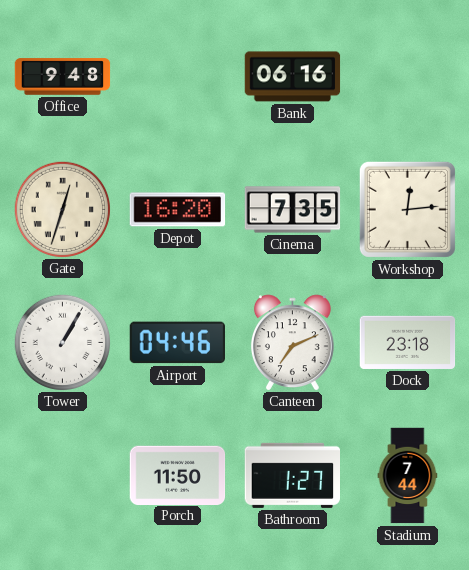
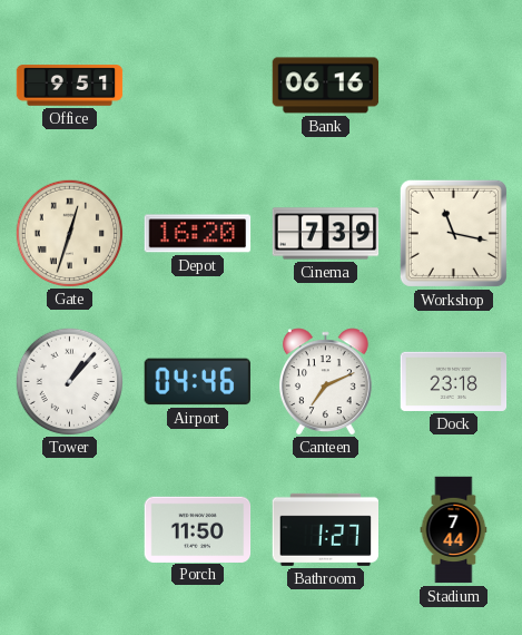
Office: 9:48 -> 9:51
Cinema: 7:35 -> 7:39
Workshop: 12:14 -> 11:17
Tower: 1:05 -> 1:07
